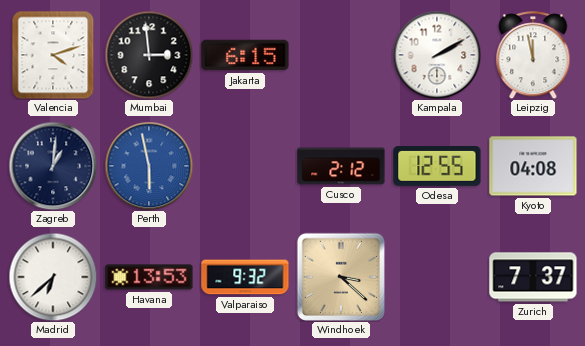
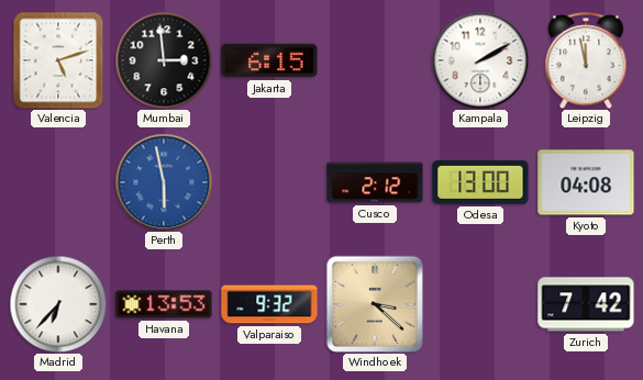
Valencia: 4:12 -> 5:12
Zagreb: 1:01 -> none
Odesa: 12:55 -> 13:00
Madrid: 6:38 -> 6:37
Zurich: 7:37 -> 7:42
